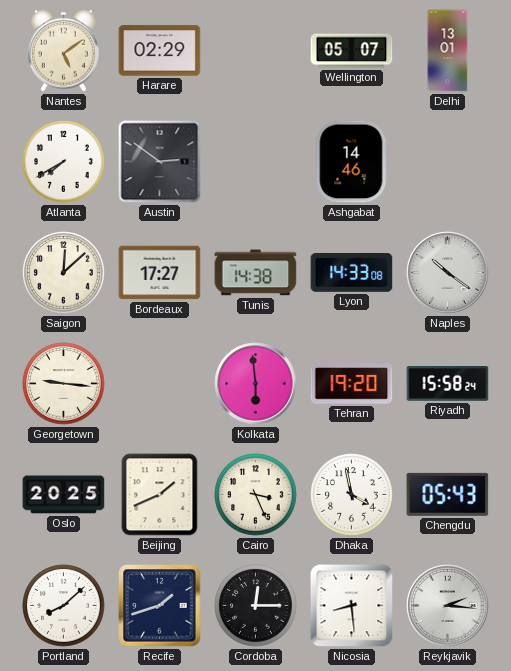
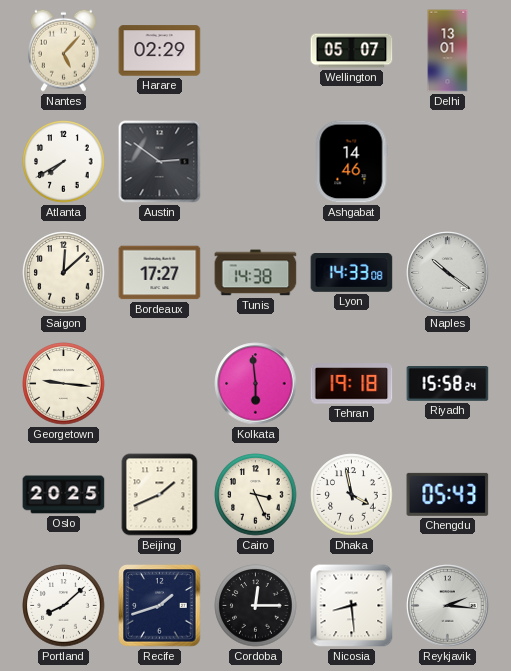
Nantes: 5:09 -> 5:07
Tehran: 19:20 -> 19:18
